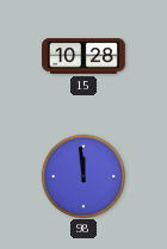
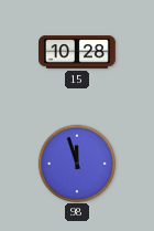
98: 11:59 -> 11:57
